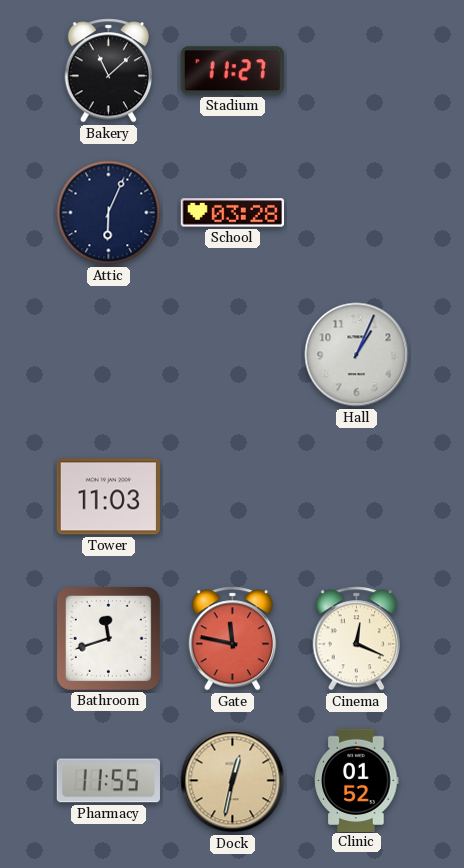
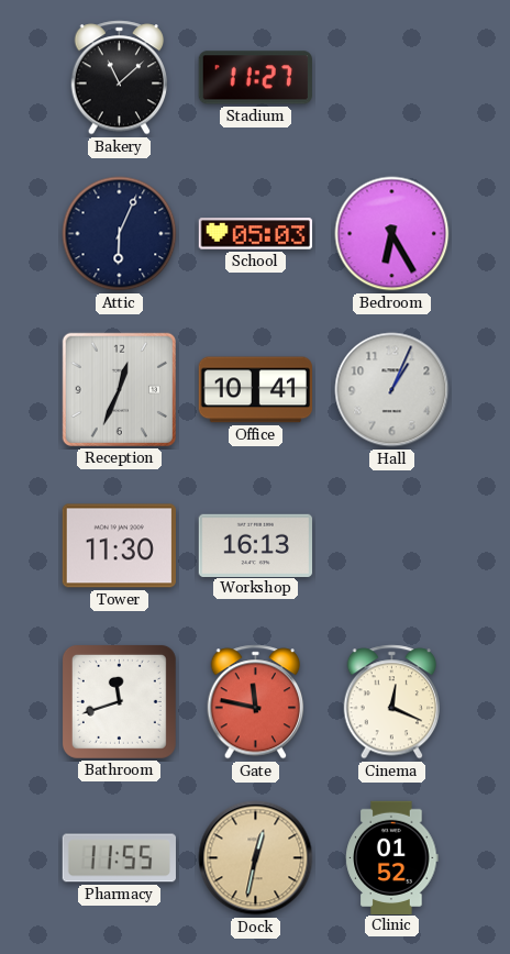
School: 03:28 -> 05:03
Bedroom: none -> 6:25
Reception: none -> 12:34
Office: none -> 10:41
Tower: 11:03 -> 11:30
Workshop: none -> 16:13
